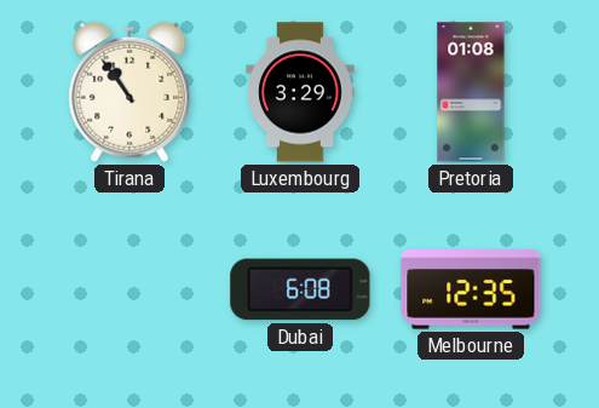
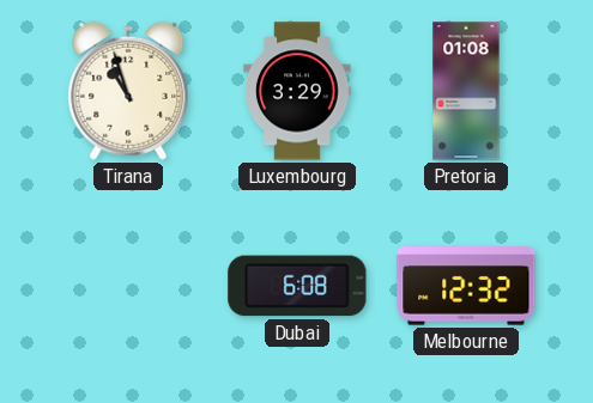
Tirana: 10:54 -> 10:57
Melbourne: 12:35 -> 12:32
